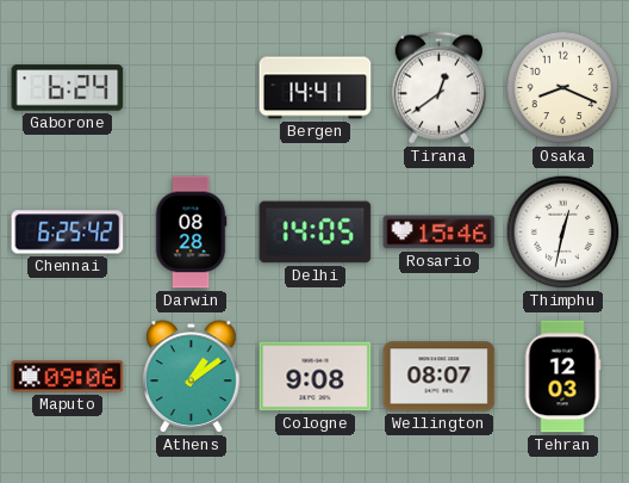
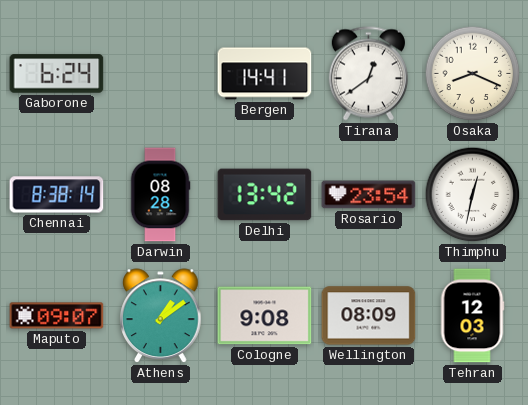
Chennai: 6:25 -> 8:38
Delhi: 14:05 -> 13:42
Rosario: 15:46 -> 23:54
Maputo: 09:06 -> 09:07
Wellington: 08:07 -> 08:09
